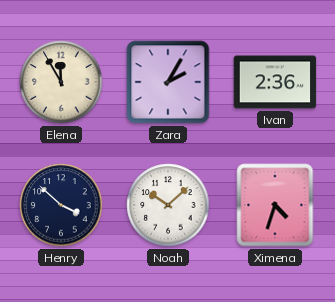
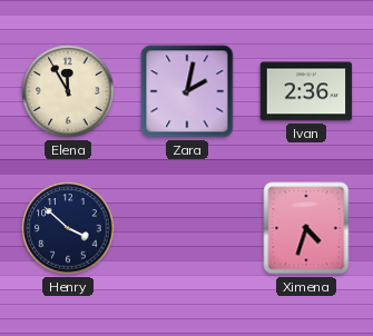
Zara: 2:05 -> 2:02
Noah: 10:08 -> none
